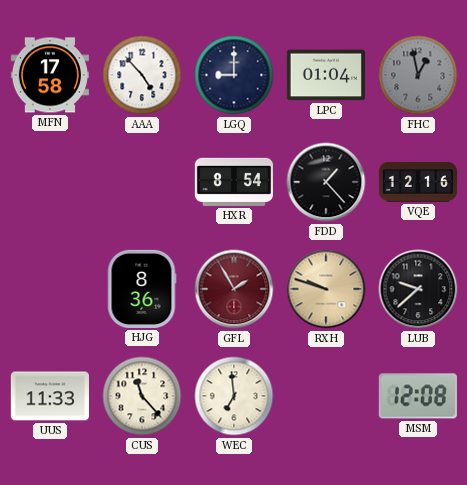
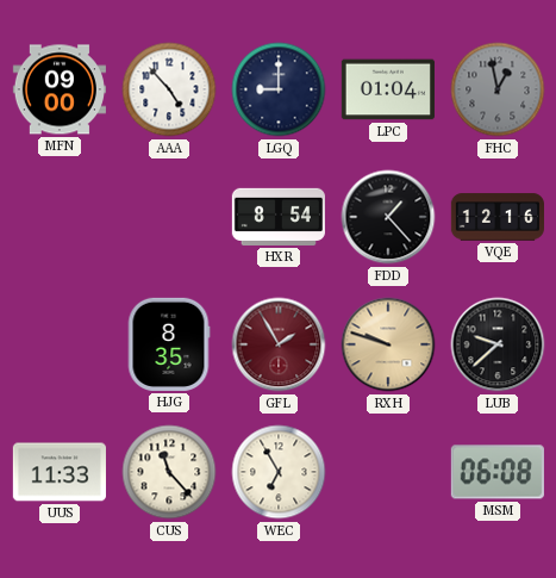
MFN: 17:58 -> 09:00
HJG: 8:36 -> 8:35
WEC: 6:59 -> 6:55
MSM: 12:08 -> 06:08
